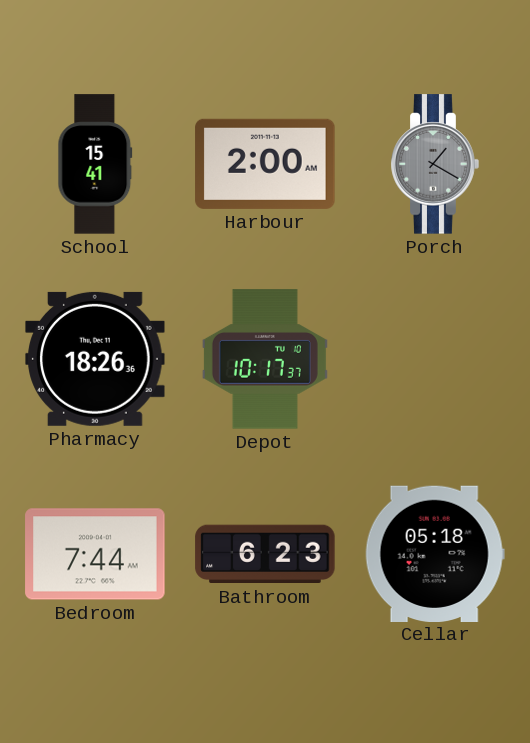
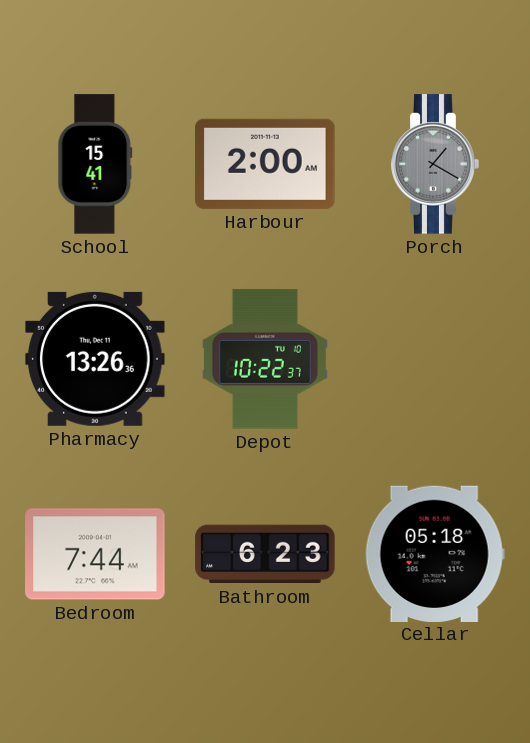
Pharmacy: 18:26 -> 13:26
Depot: 10:17 -> 10:22
